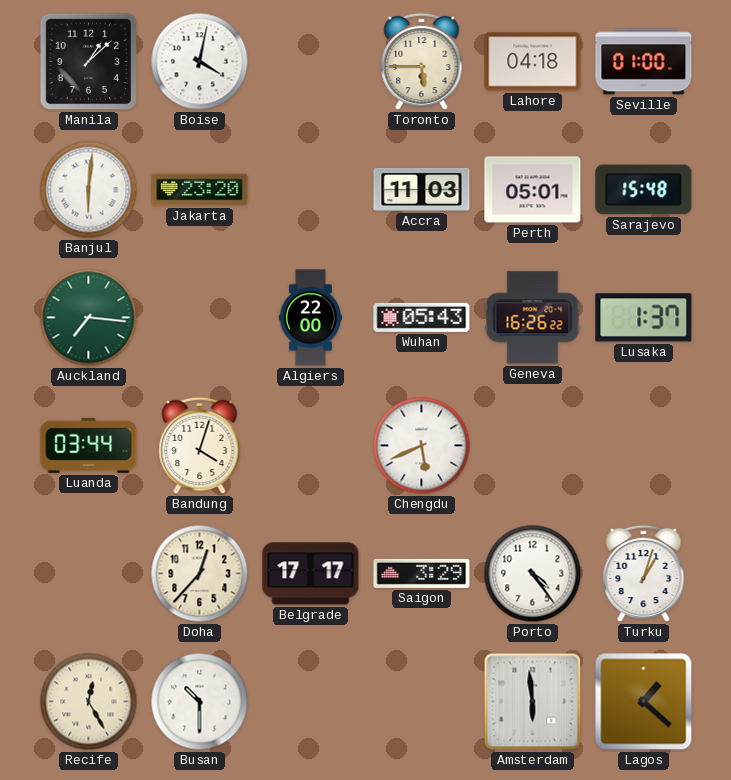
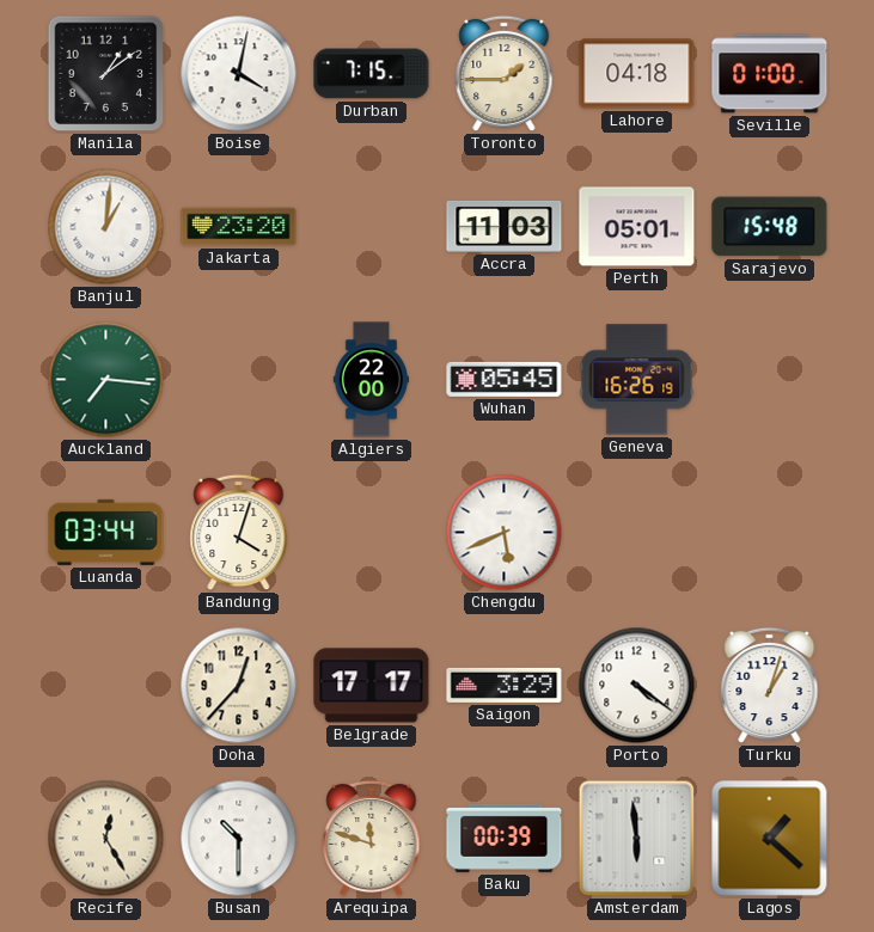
Manila: 1:08 -> 1:09
Durban: none -> 7:15
Toronto: 5:45 -> 1:45
Banjul: 6:01 -> 1:01
Wuhan: 05:43 -> 05:45
Geneva: 16:26:22 -> 16:26:19
Lusaka: 1:37 -> none
Porto: 4:24 -> 4:21
Arequipa: none -> 11:48
Baku: none -> 00:39
